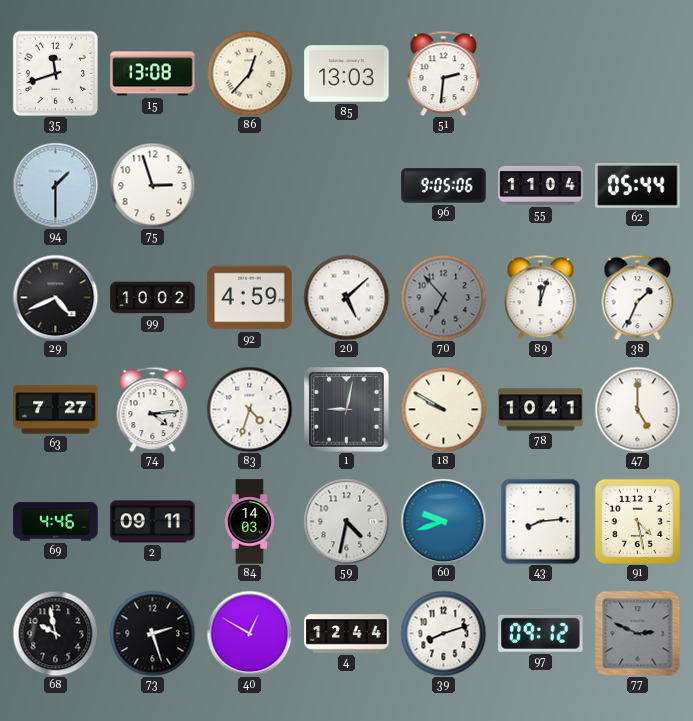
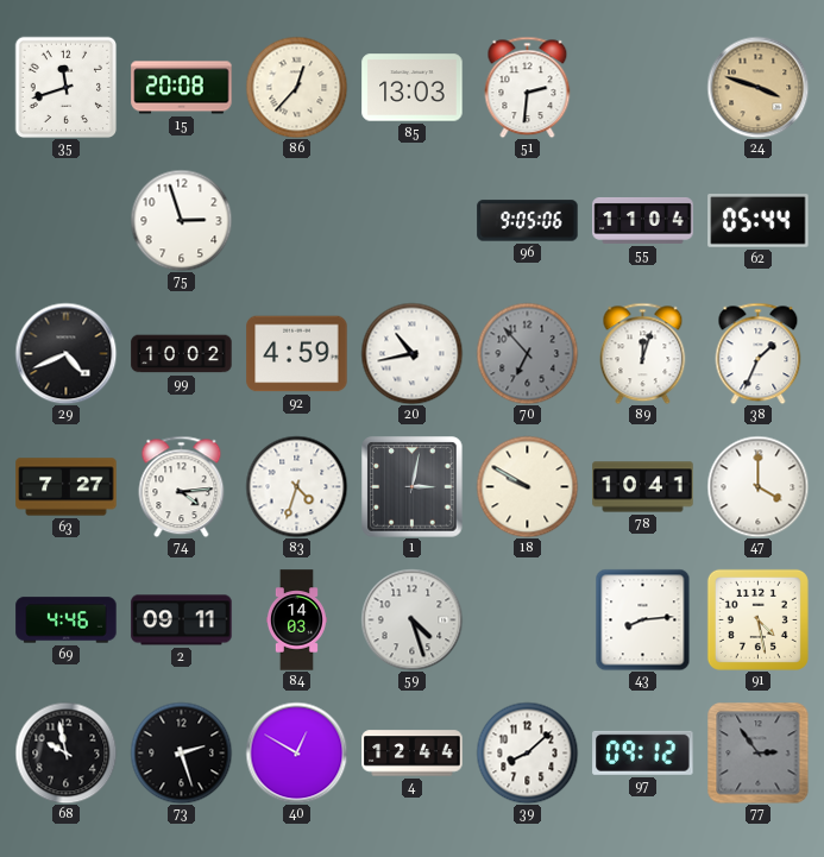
15: 13:08 -> 20:08
24: none -> 3:48
94: 1:30 -> none
20: 5:08 -> 10:43
1: 9:02 -> 3:02
47: 5:00 -> 4:00
59: 4:32 -> 4:27
60: 9:42 -> none
39: 8:12 -> 8:08
77: 2:49 -> 2:54
